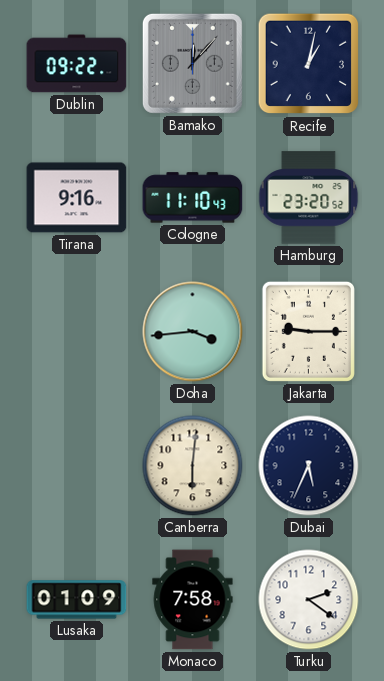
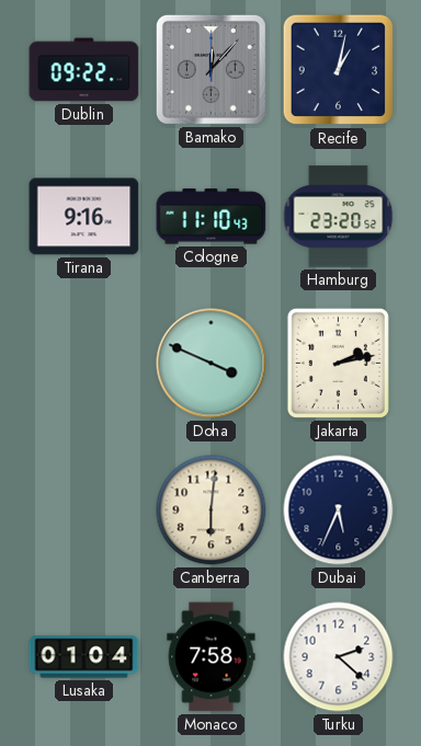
Doha: 3:44 -> 3:49
Jakarta: 9:15 -> 2:13
Lusaka: 01:09 -> 01:04
Turku: 2:21 -> 2:22
